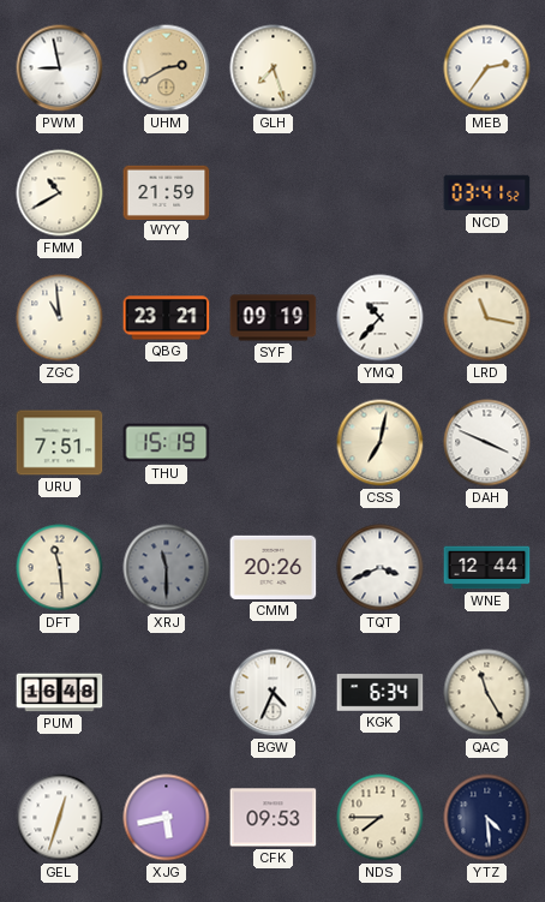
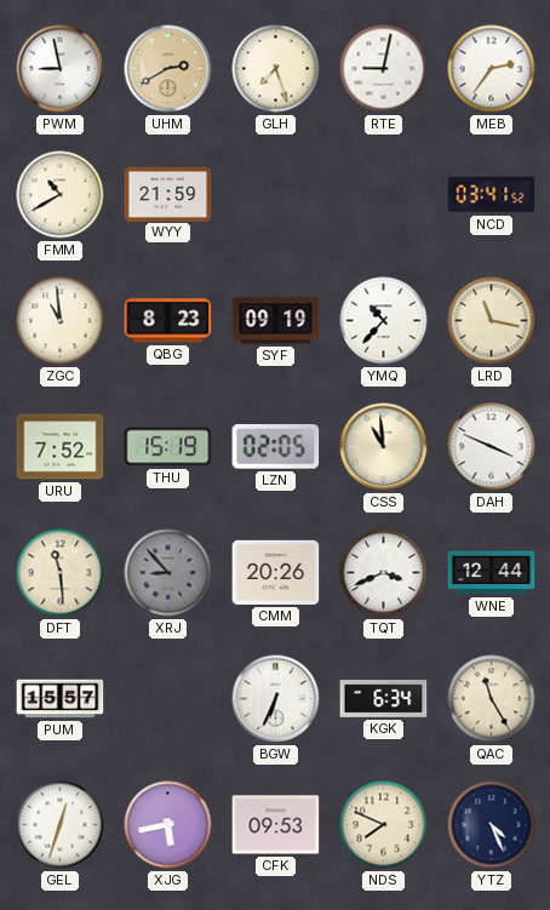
RTE: none -> 9:02
QBG: 23:21 -> 8:23
URU: 7:51 -> 7:52
LZN: none -> 02:05
CSS: 7:02 -> 10:59
XRJ: 11:30 -> 8:53
PUM: 16:48 -> 15:57
BGW: 4:34 -> 6:34
NDS: 7:45 -> 7:49
YTZ: 4:29 -> 4:26
